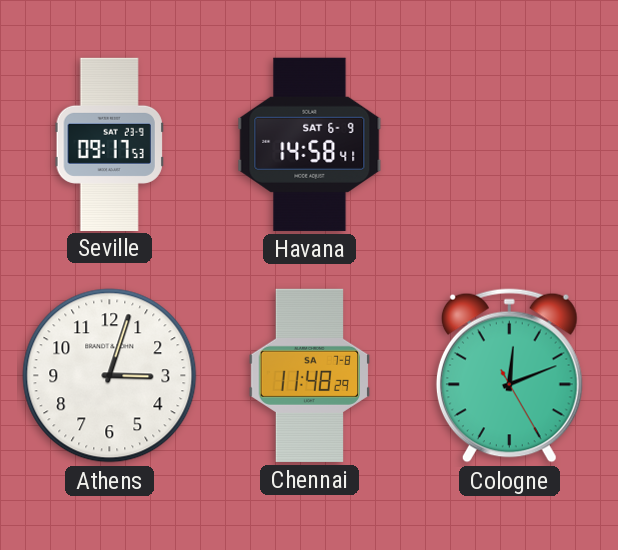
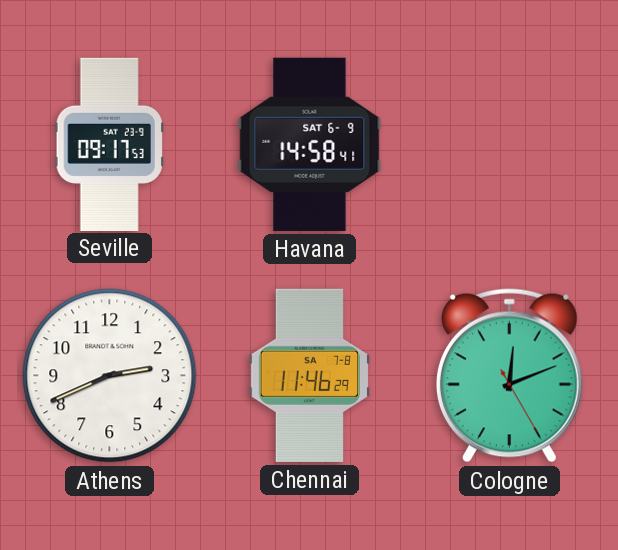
Athens: 3:03 -> 2:41
Chennai: 11:48 -> 11:46
